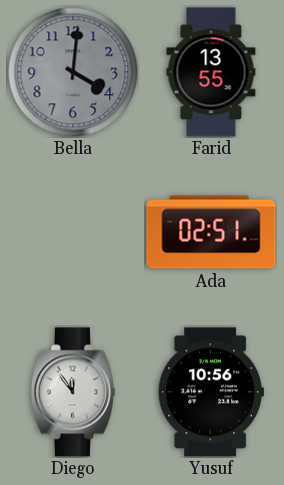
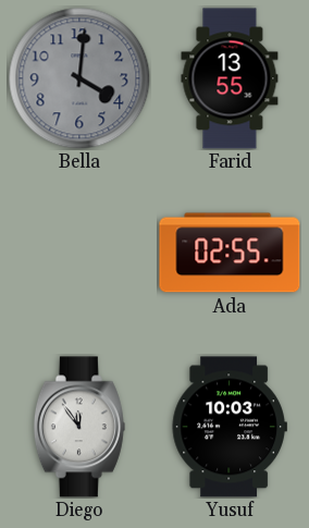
Ada: 02:51 -> 02:55
Yusuf: 10:56 -> 10:03
